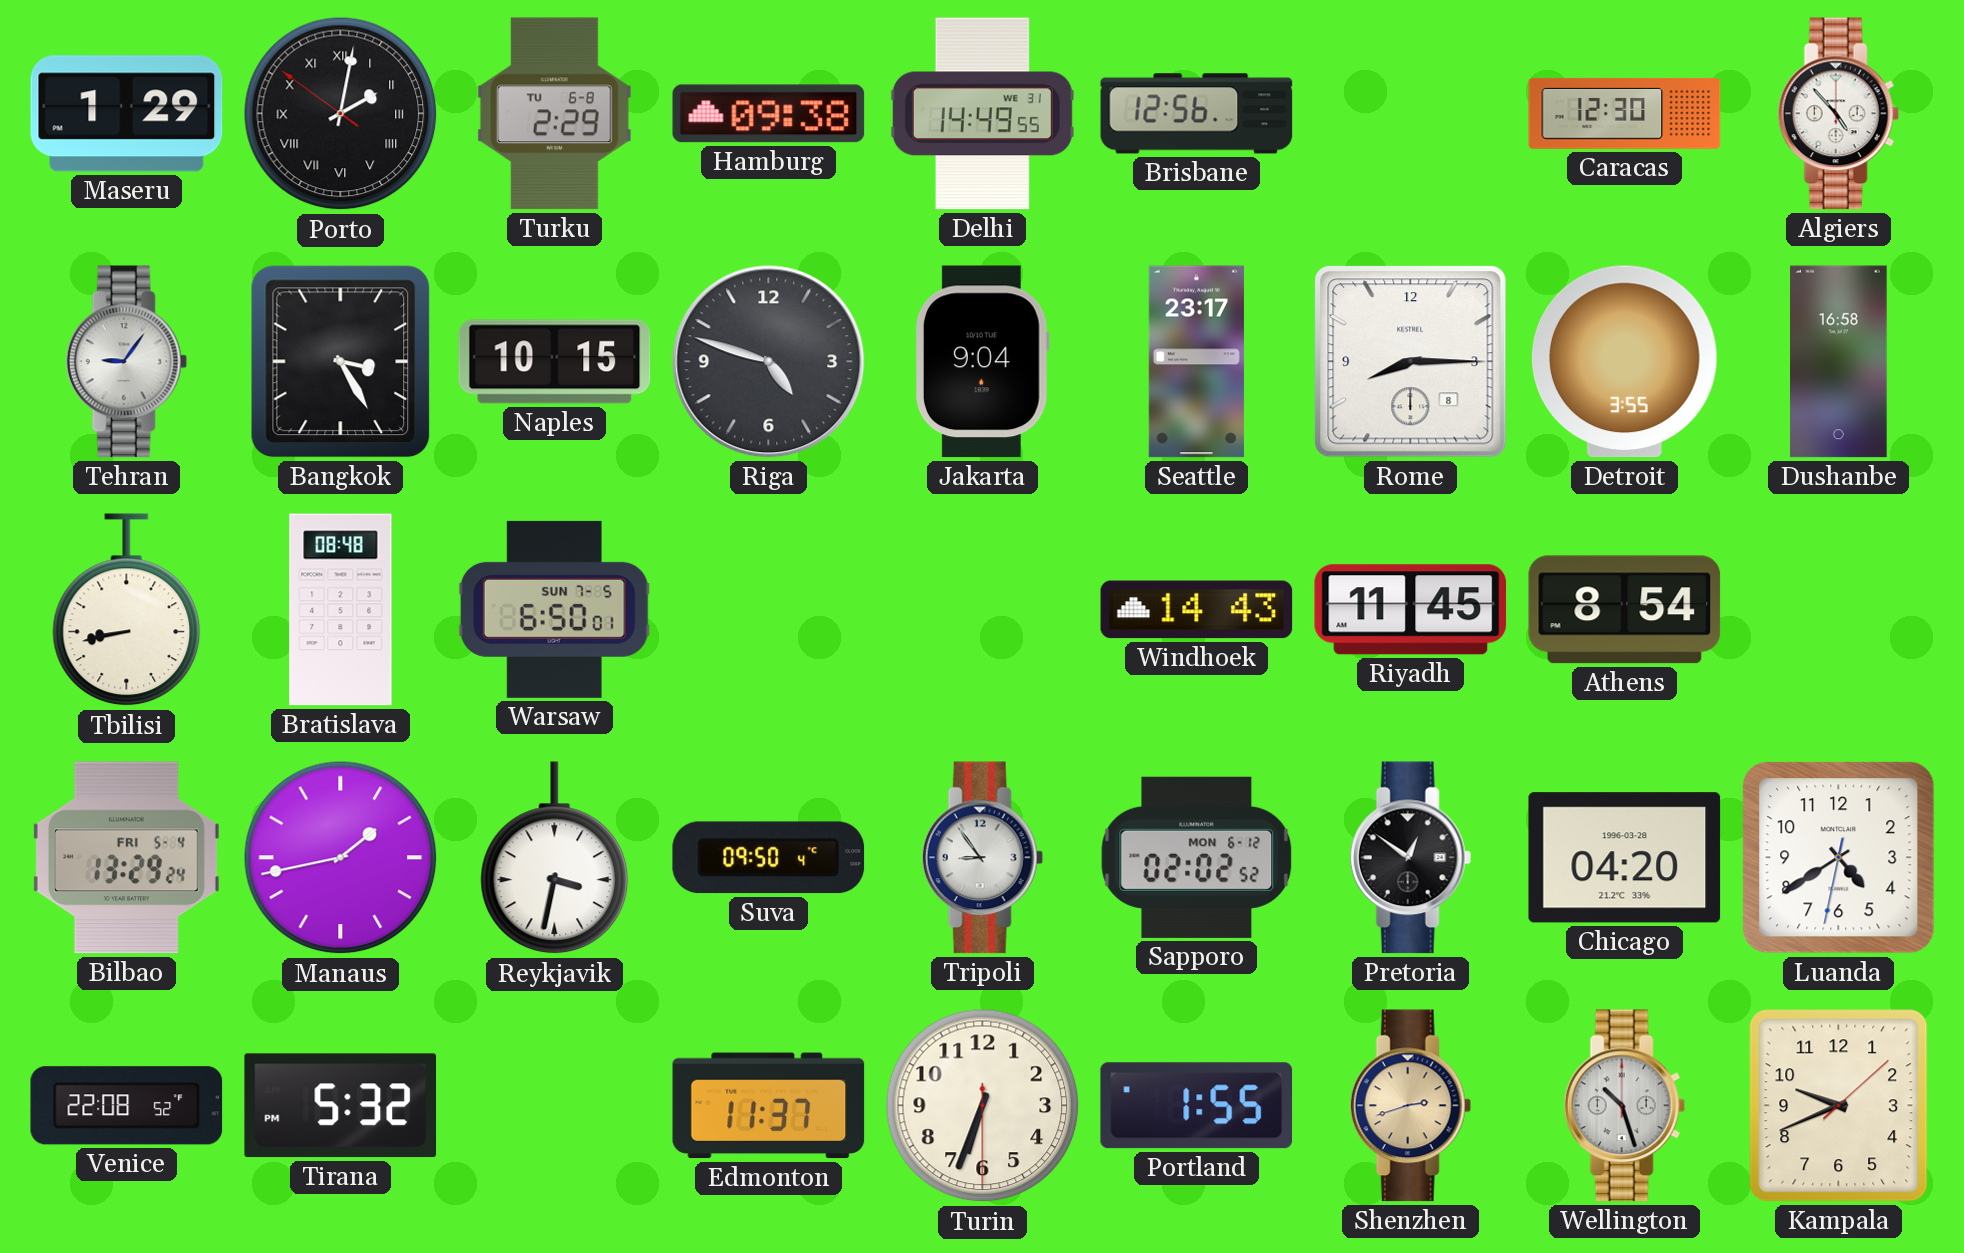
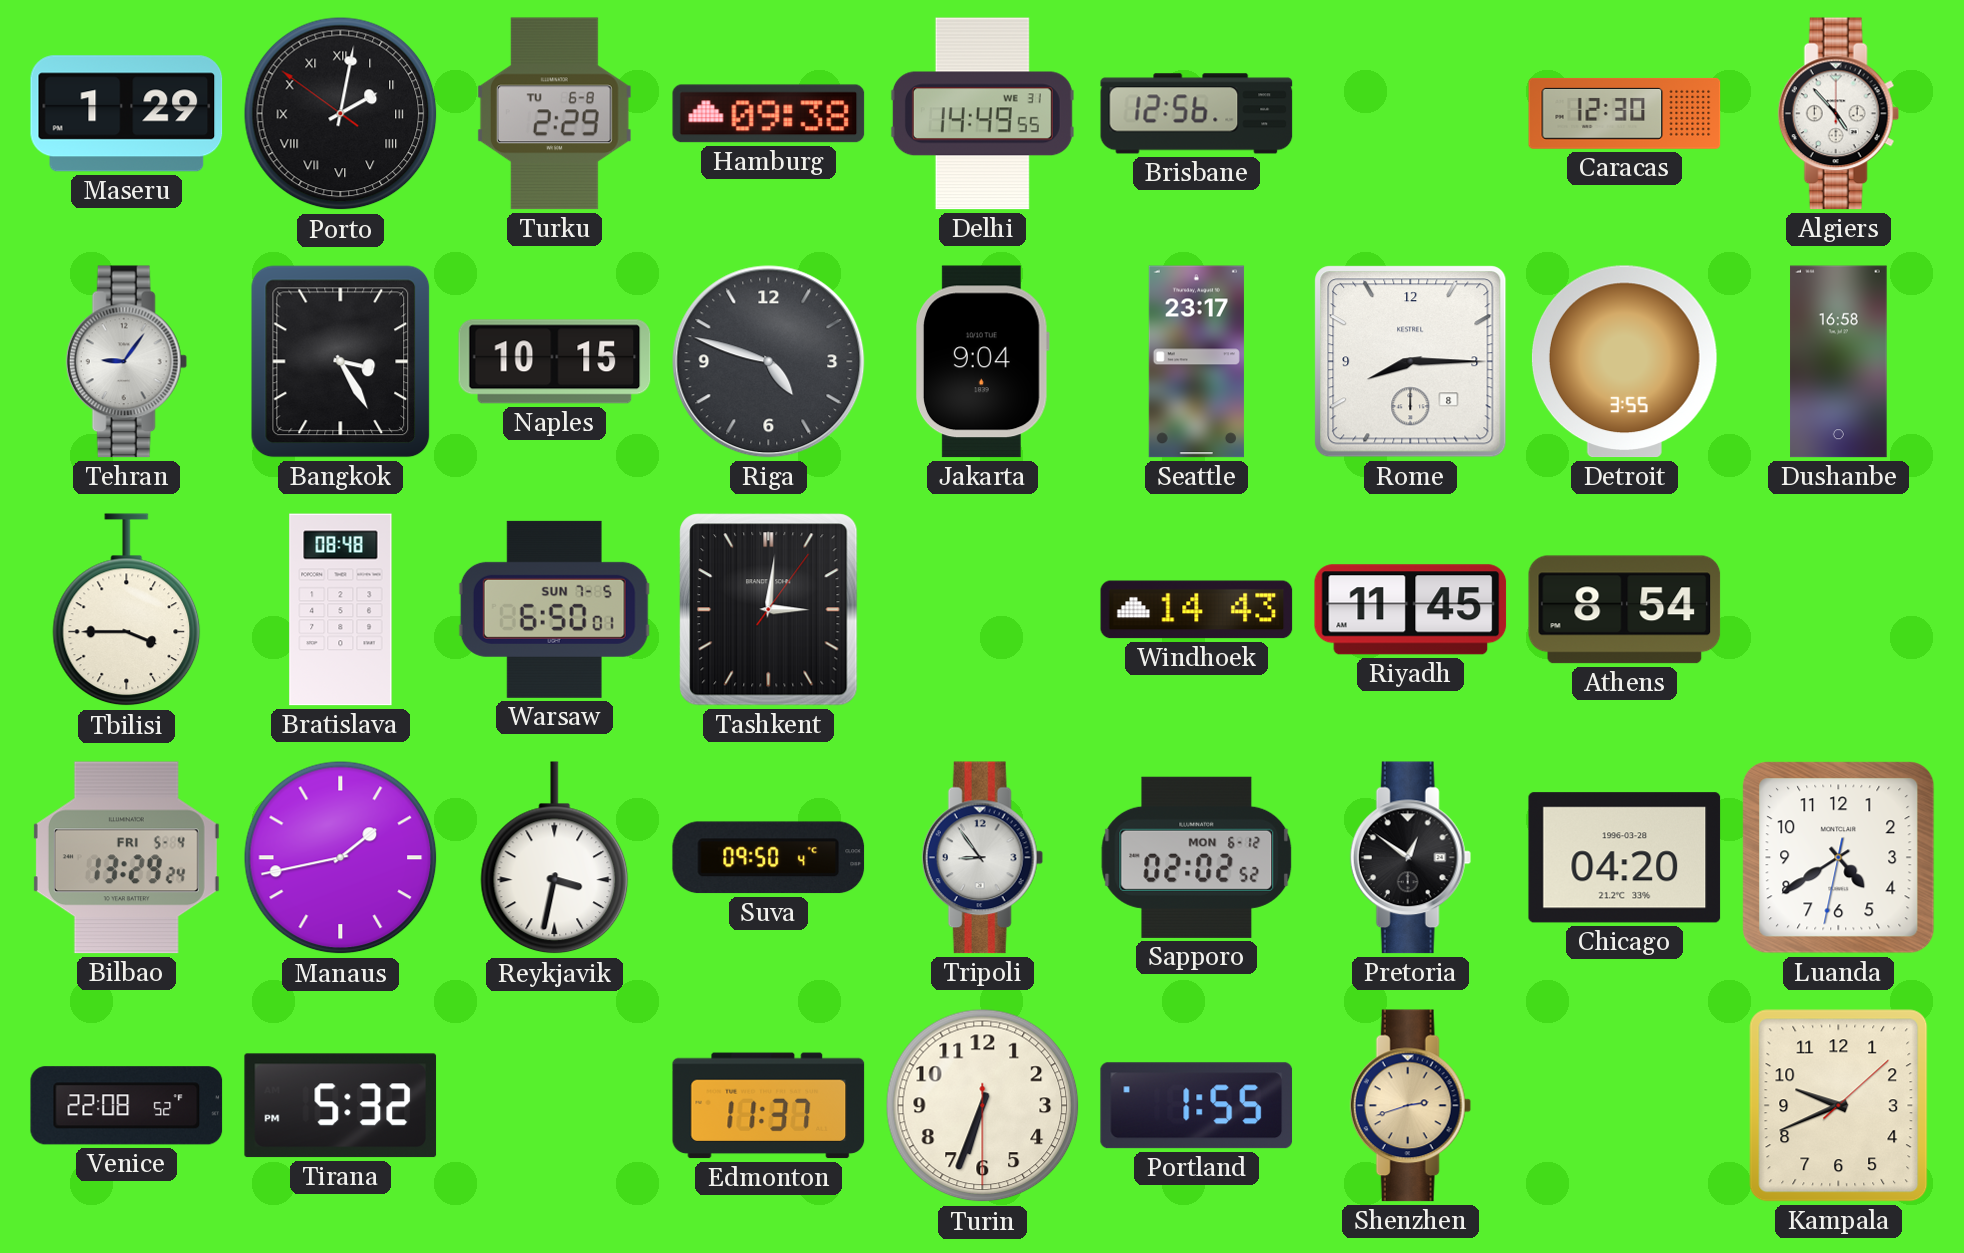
Tbilisi: 8:43 -> 3:45
Tashkent: none -> 3:01
Wellington: 10:27 -> none
